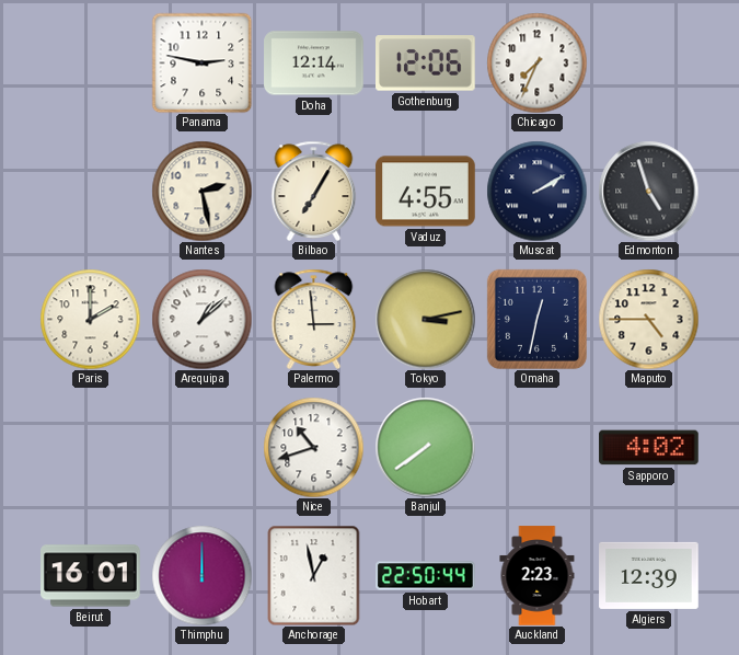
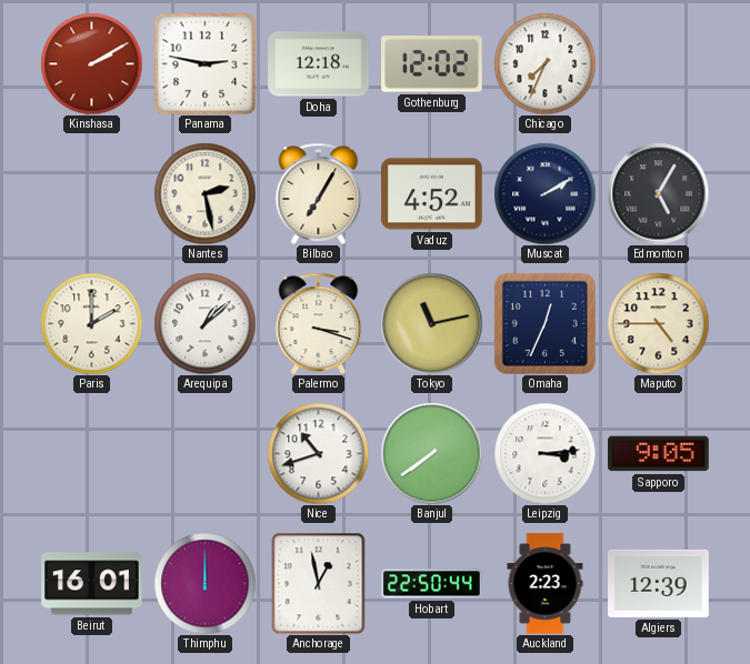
Kinshasa: none -> 2:10
Doha: 12:14 -> 12:18
Gothenburg: 12:06 -> 12:02
Vaduz: 4:55 -> 4:52
Edmonton: 4:57 -> 5:05
Palermo: 2:59 -> 3:18
Tokyo: 3:13 -> 11:13
Omaha: 12:32 -> 12:34
Leipzig: none -> 3:14
Sapporo: 4:02 -> 9:05
